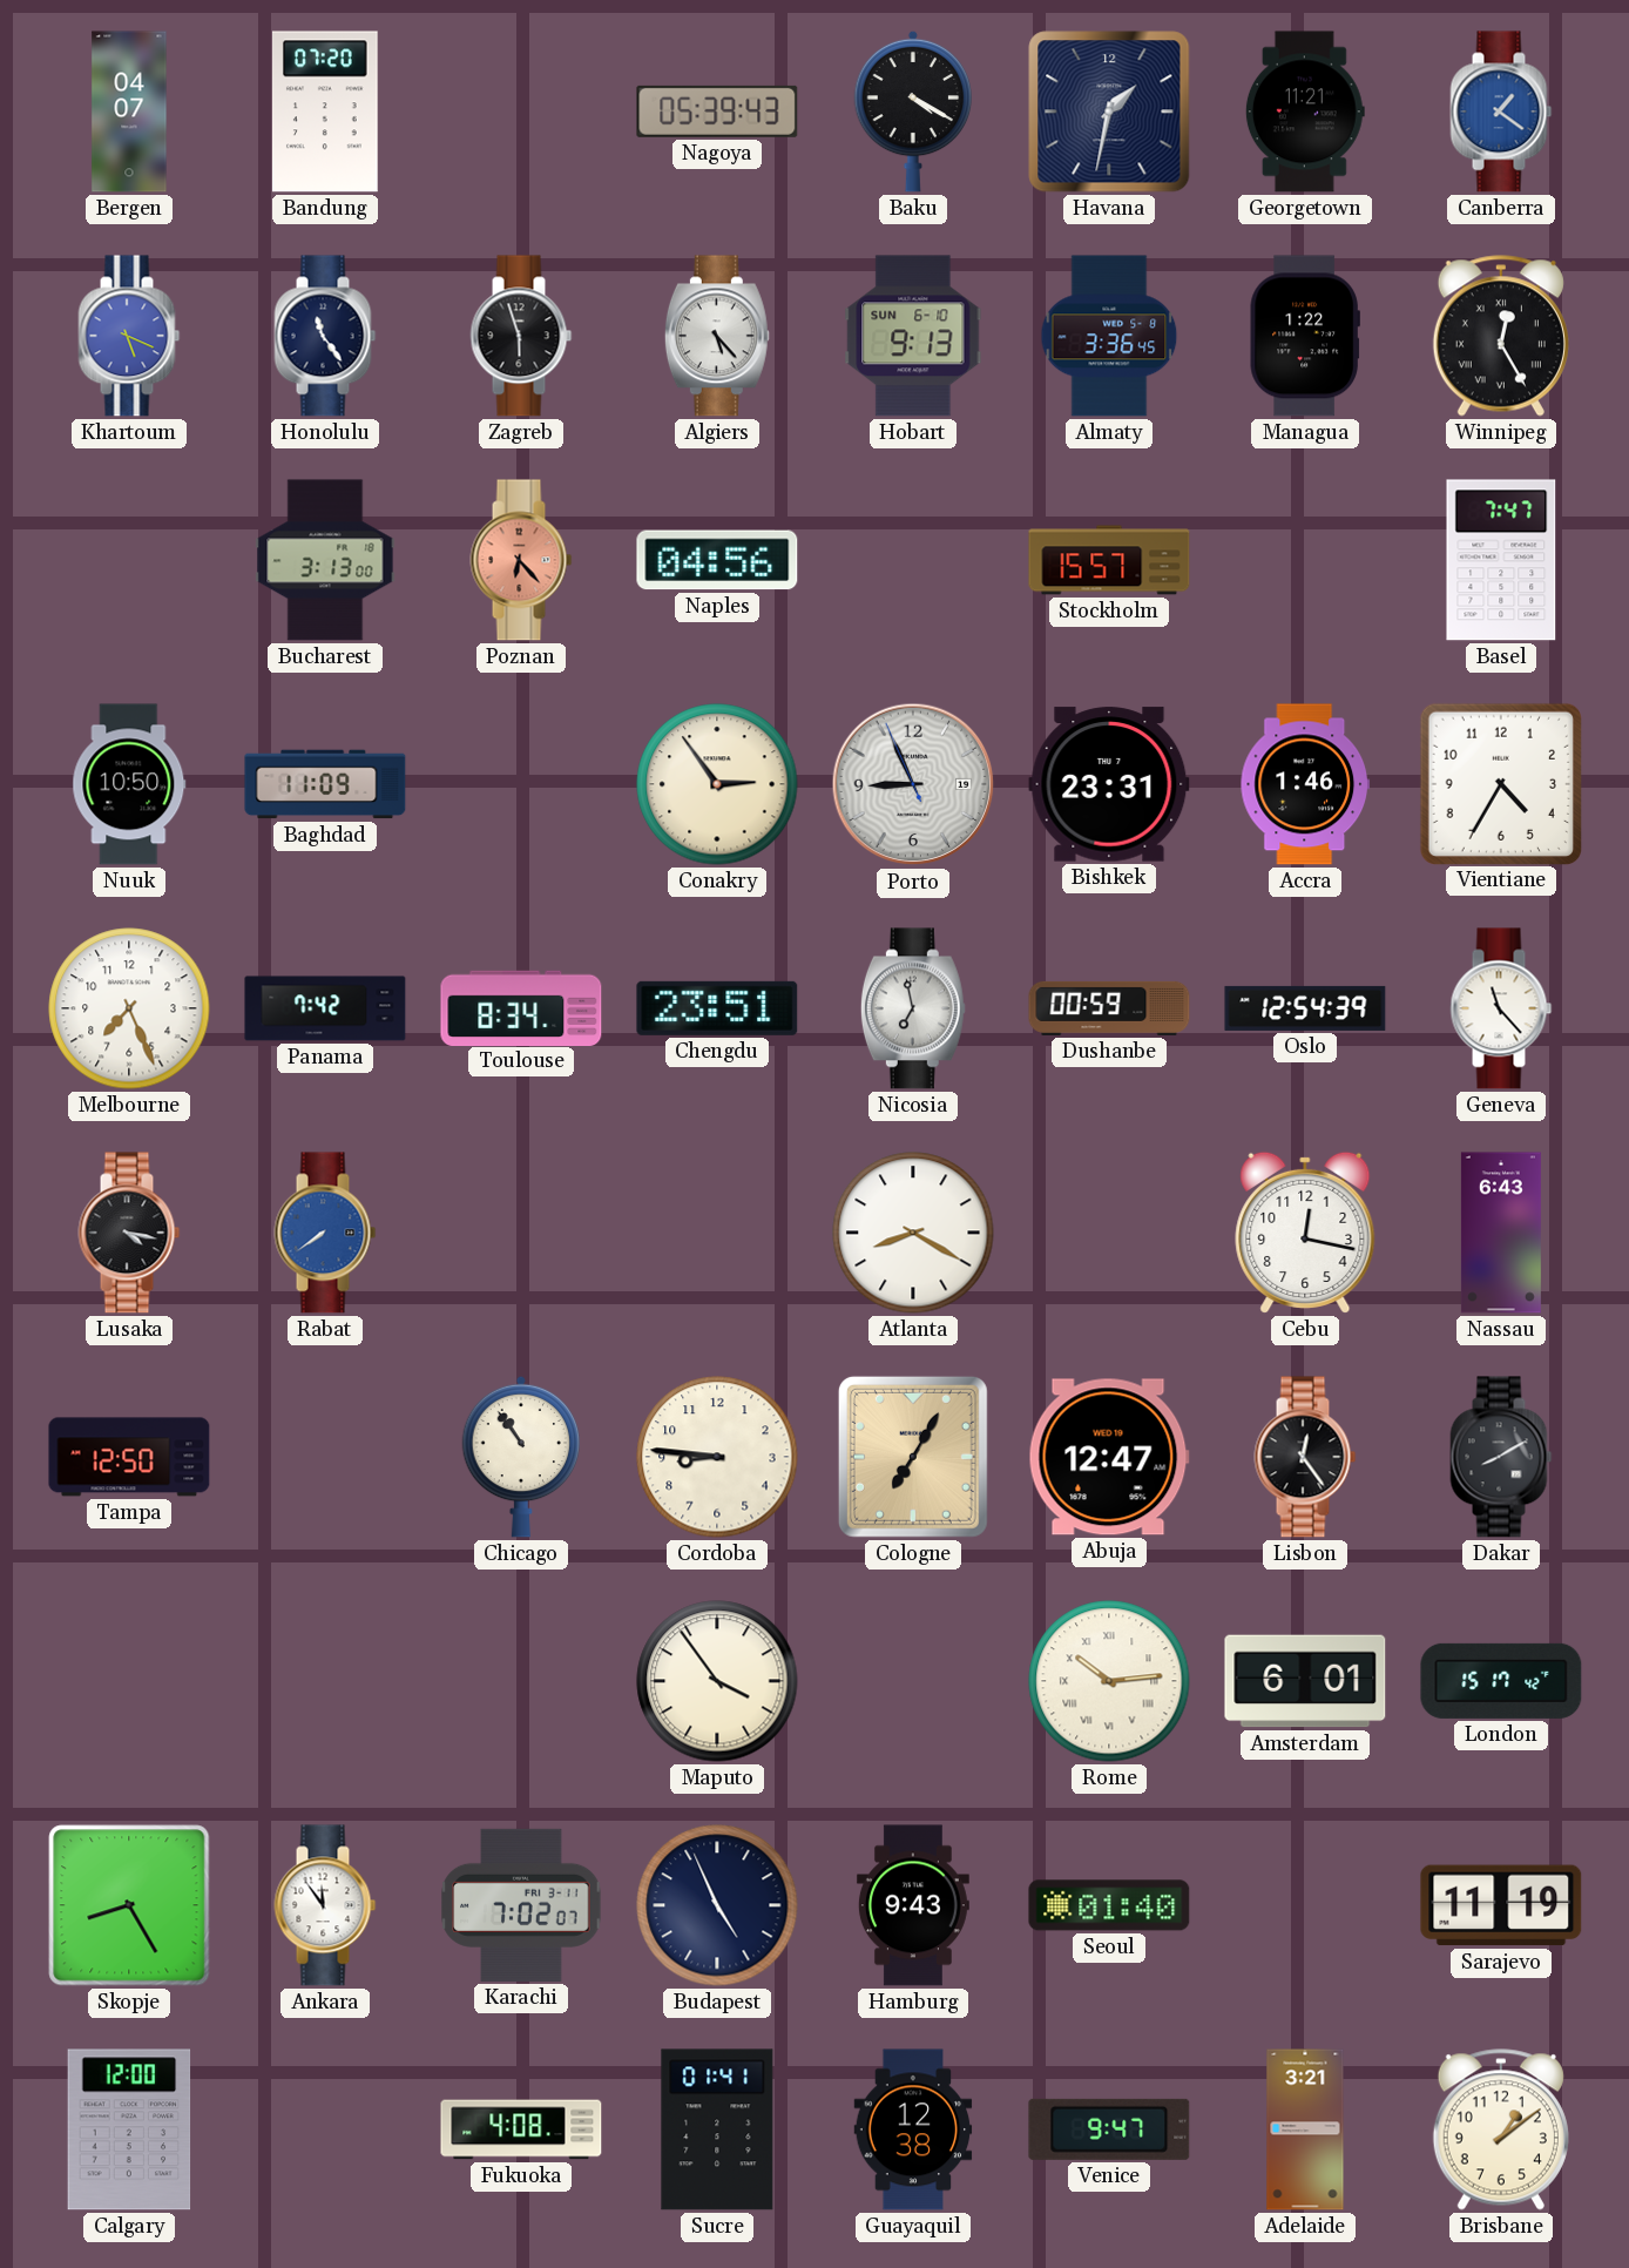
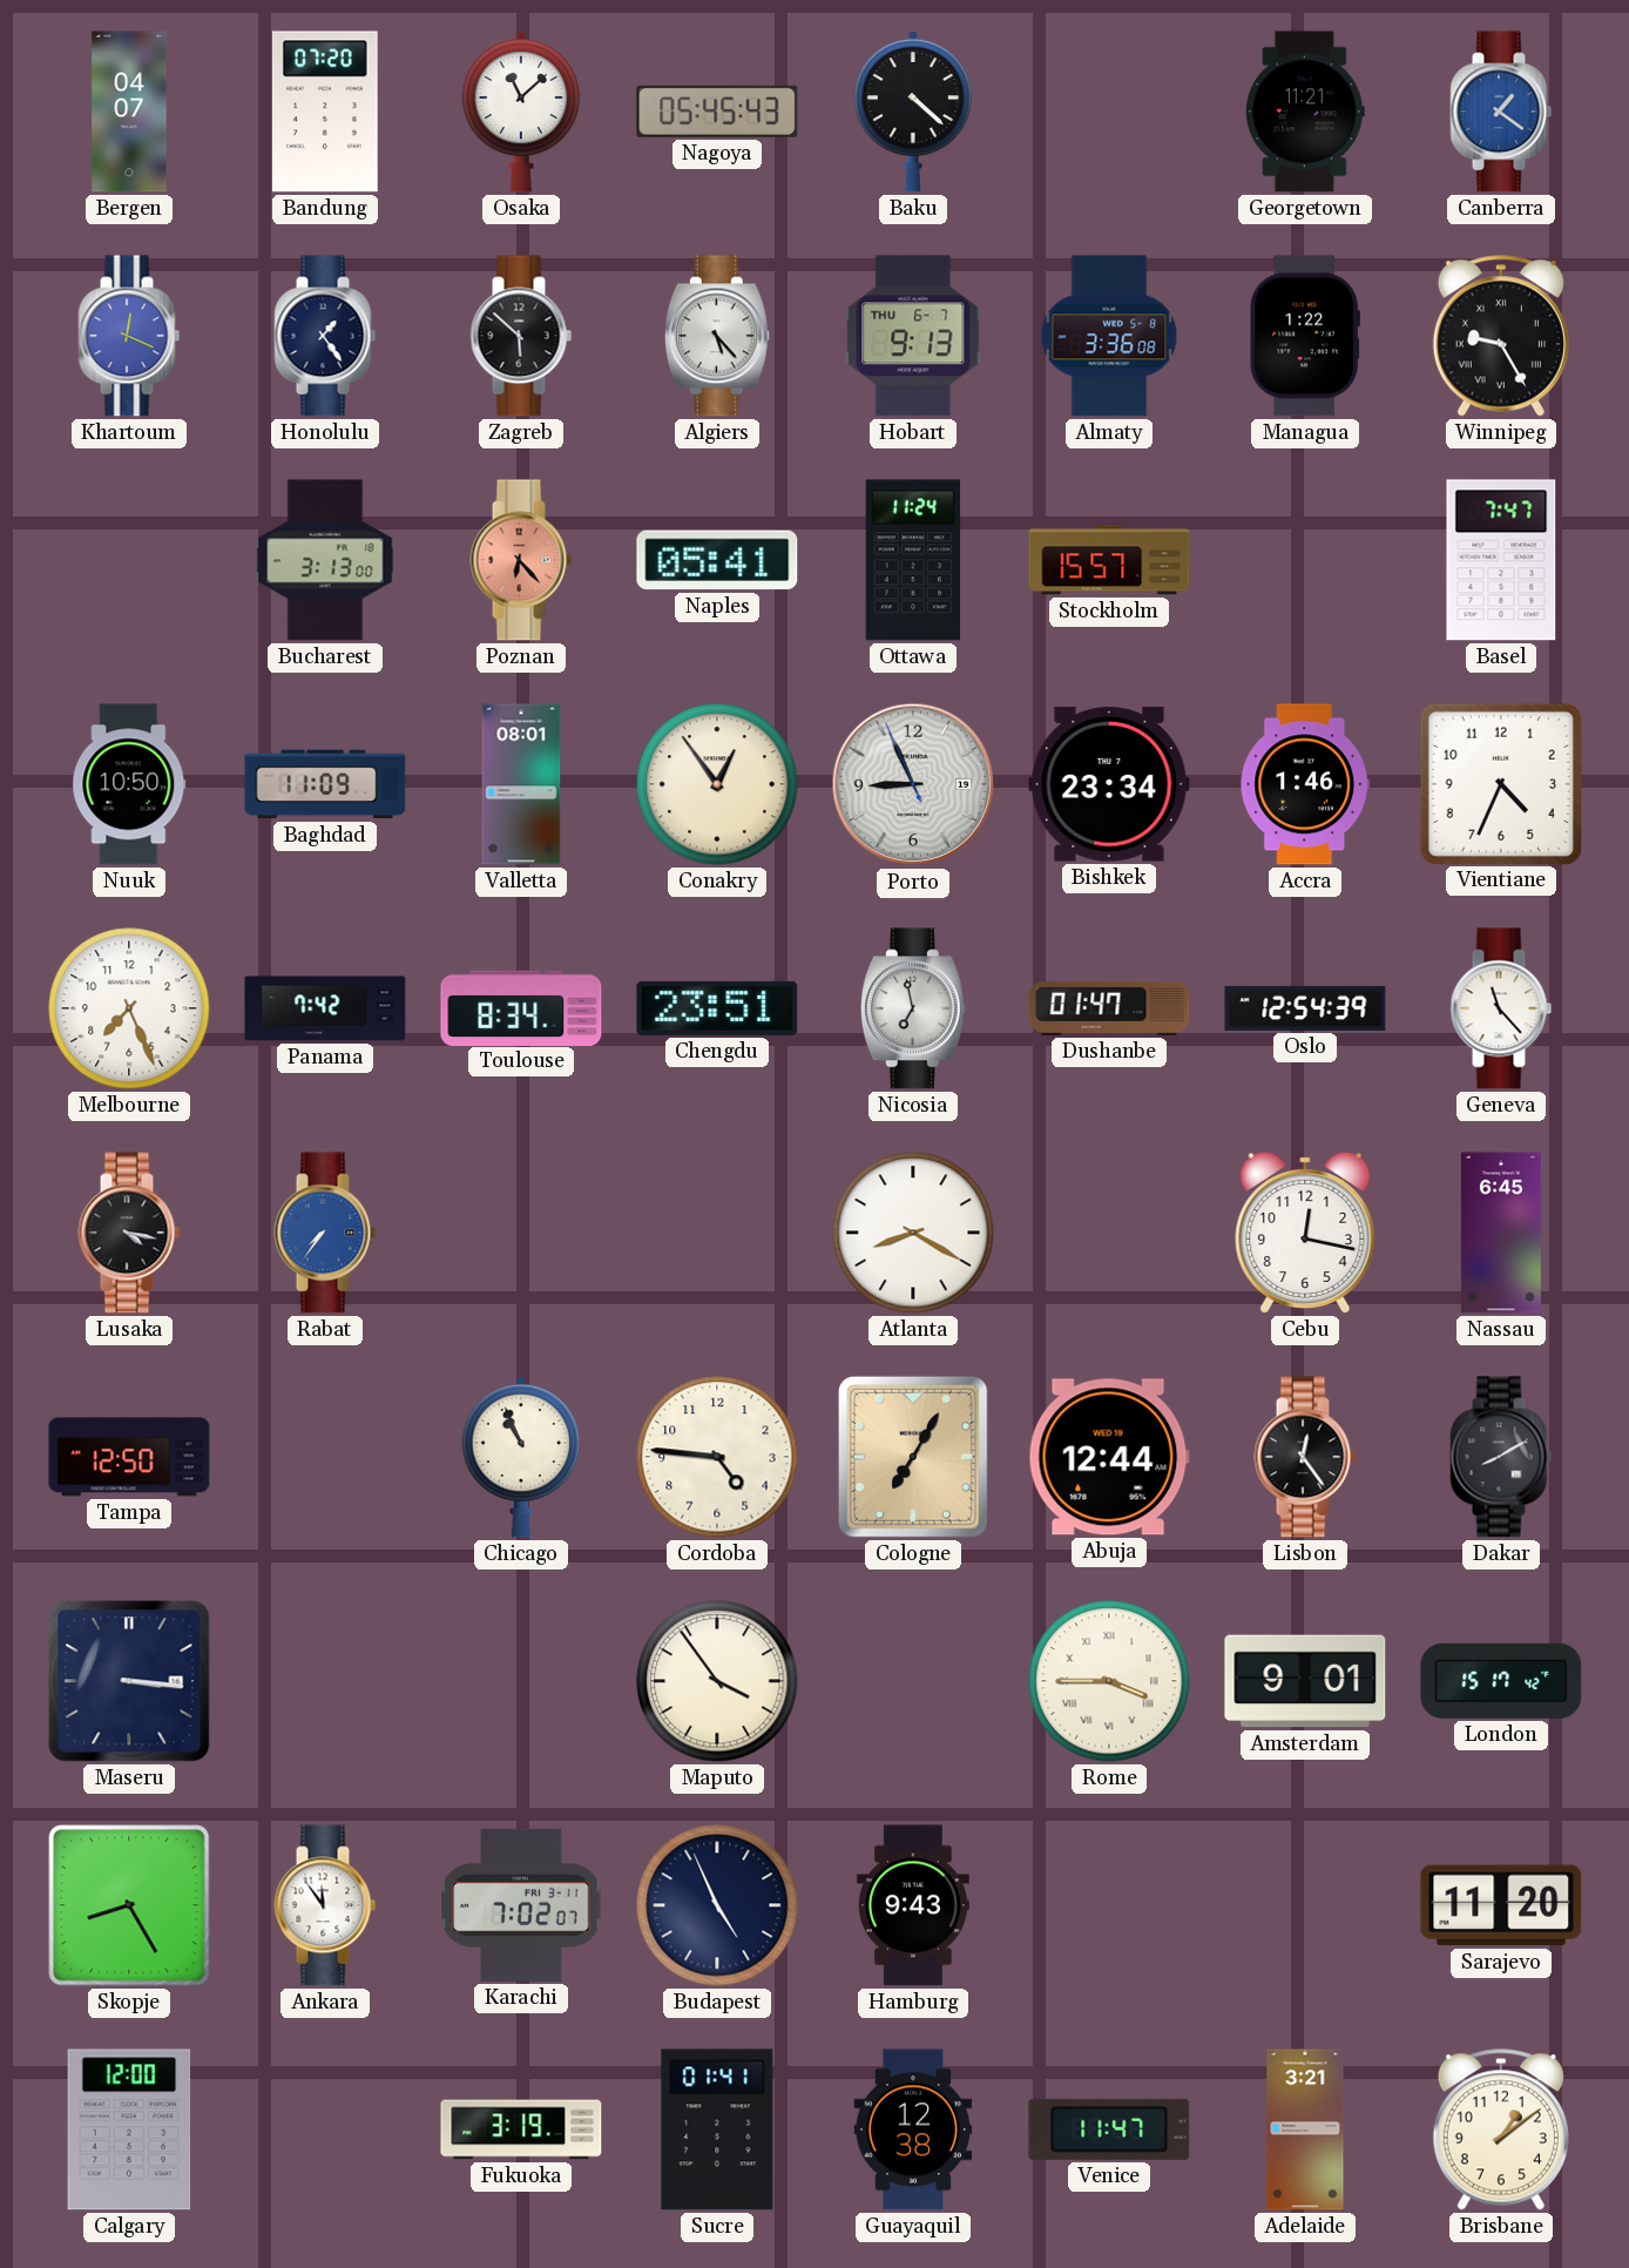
Osaka: none -> 11:08
Nagoya: 05:39 -> 05:45
Baku: 4:20 -> 4:22
Havana: 1:32 -> none
Khartoum: 5:19 -> 12:19
Honolulu: 11:24 -> 1:24
Zagreb: 5:57 -> 5:52
Hobart date: SUN 6-10 -> THU 6-7
Almaty: 3:36:45 -> 3:36:08
Winnipeg: 12:25 -> 9:25
Naples: 04:56 -> 05:41
Ottawa: none -> 11:24
Valletta: none -> 08:01
Conakry: 2:54 -> 12:54
Bishkek: 23:31 -> 23:34
Vientiane: 4:35 -> 4:34
Dushanbe: 00:59 -> 01:47
Rabat: 7:39 -> 7:36
Nassau: 6:43 -> 6:45
Chicago: 10:54 -> 10:56
Cordoba: 8:46 -> 4:46
Abuja: 12:47 -> 12:44
Maseru: none -> 3:16
Rome: 10:14 -> 3:45
Amsterdam: 6:01 -> 9:01
Seoul: 01:40 -> none
Sarajevo: 11:19 -> 11:20
Fukuoka: 4:08 -> 3:19
Venice: 9:47 -> 11:47
